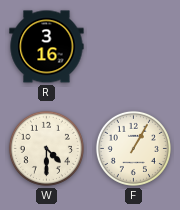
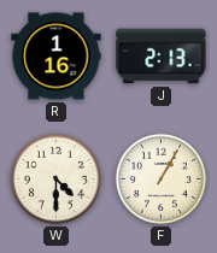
R: 3:16 -> 1:16
J: none -> 2:13
